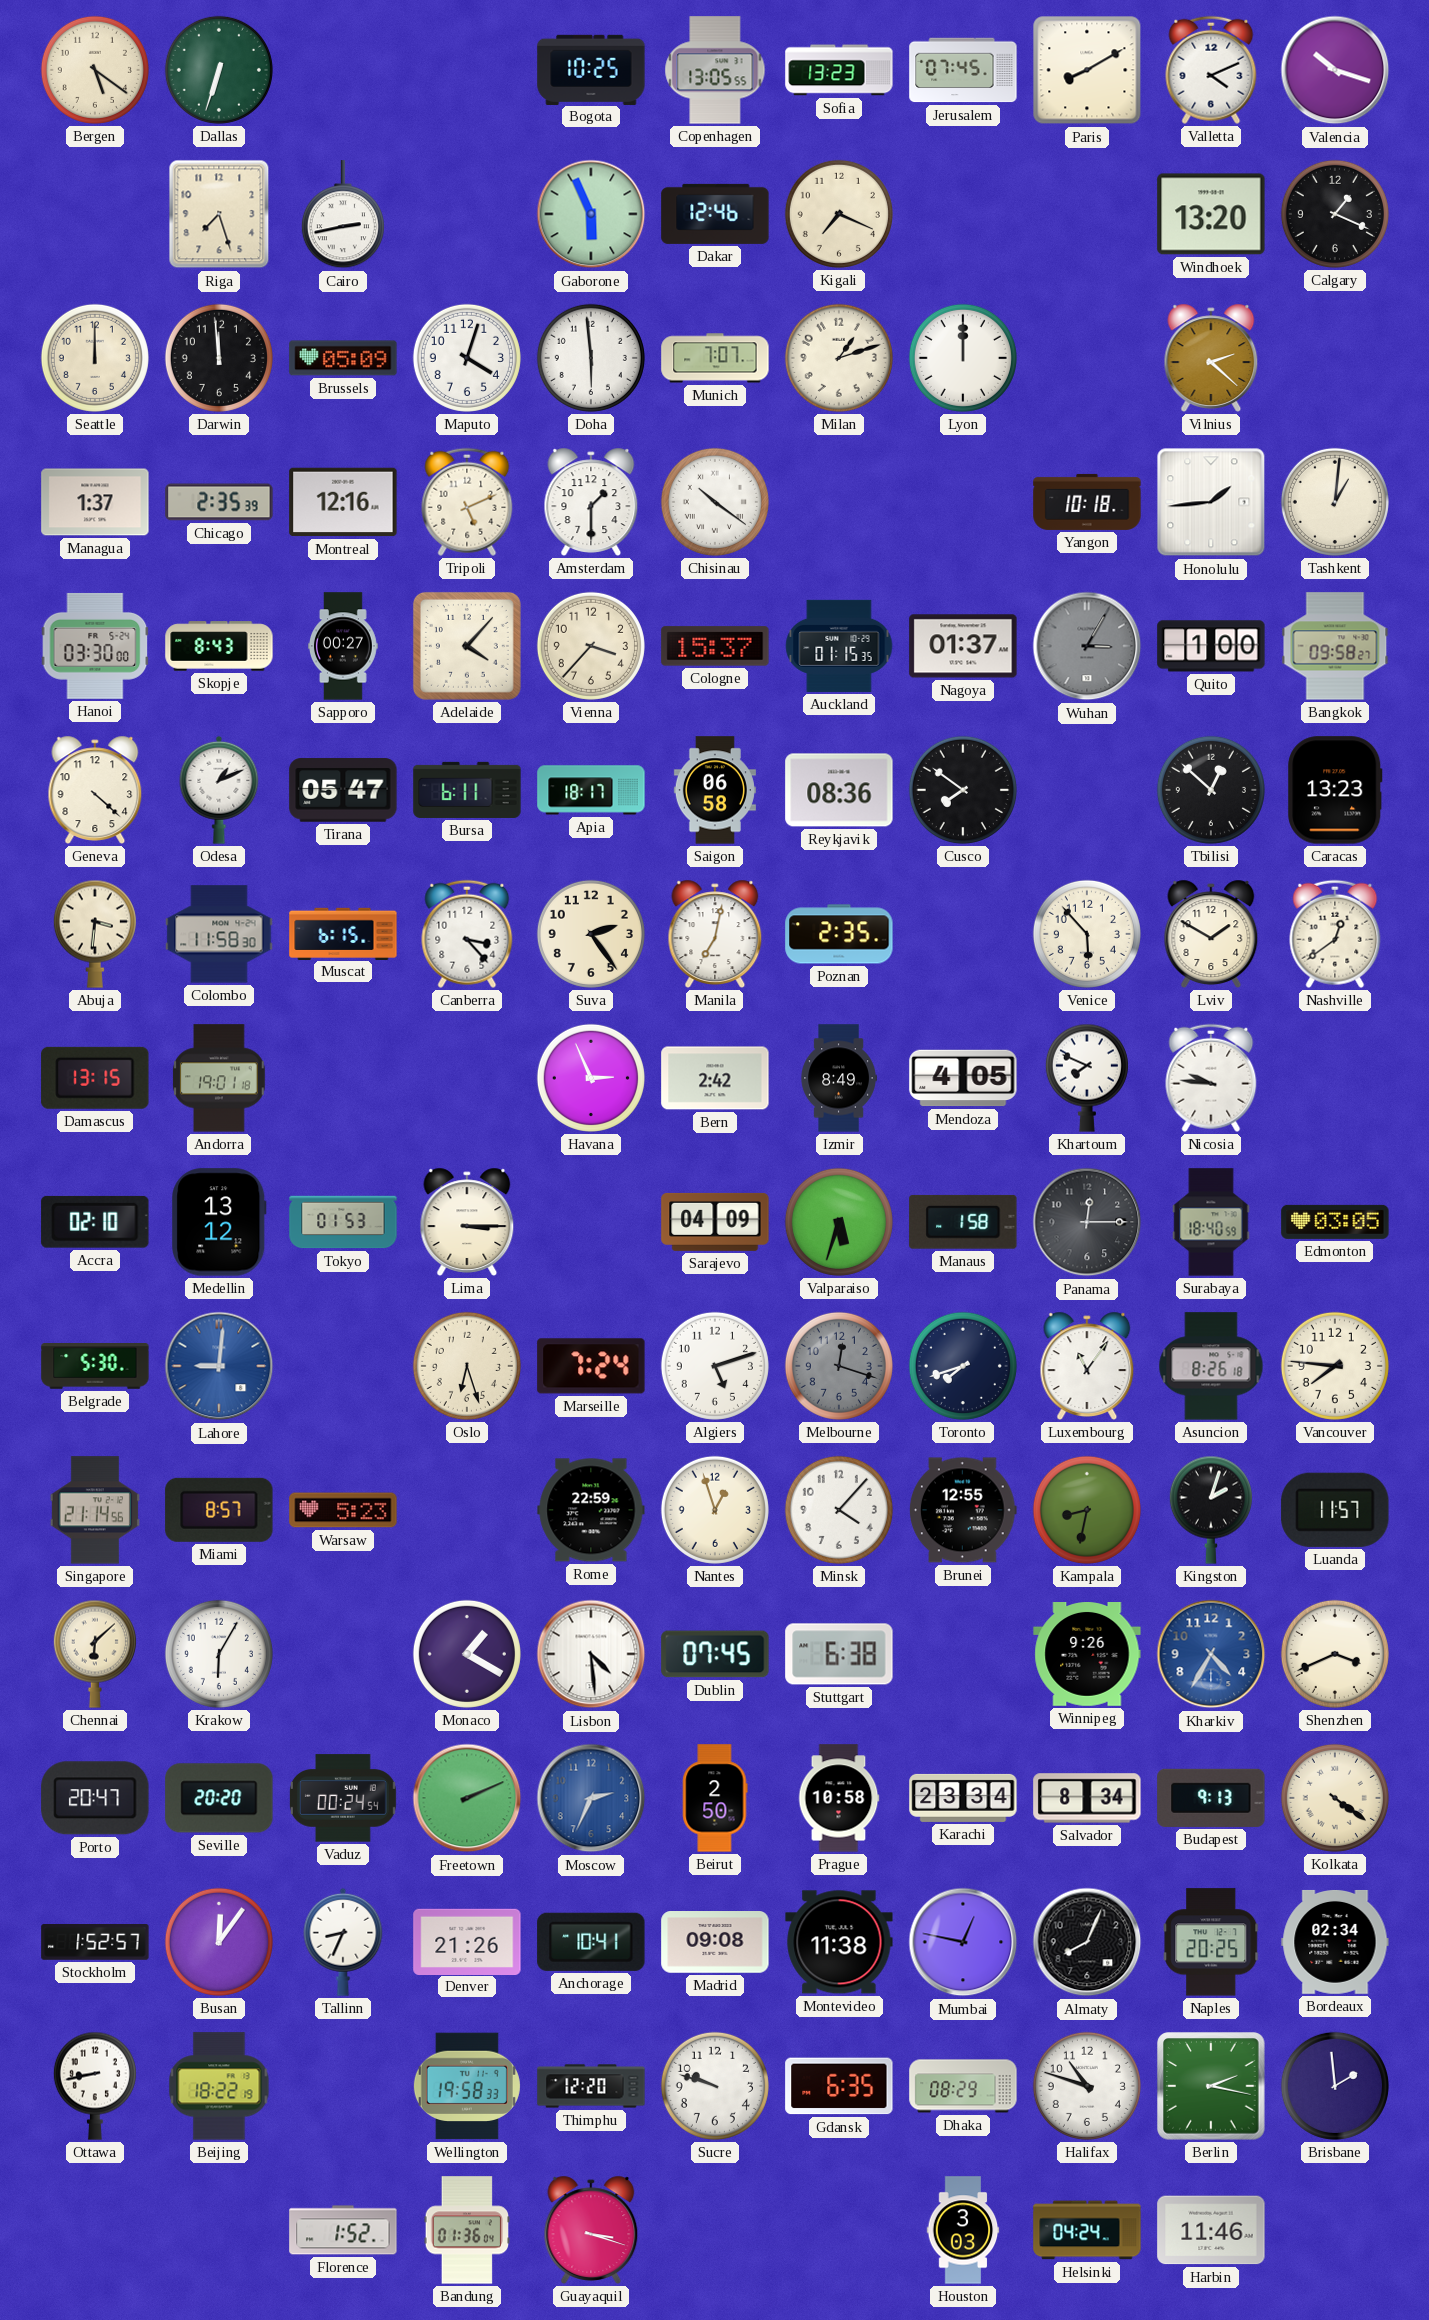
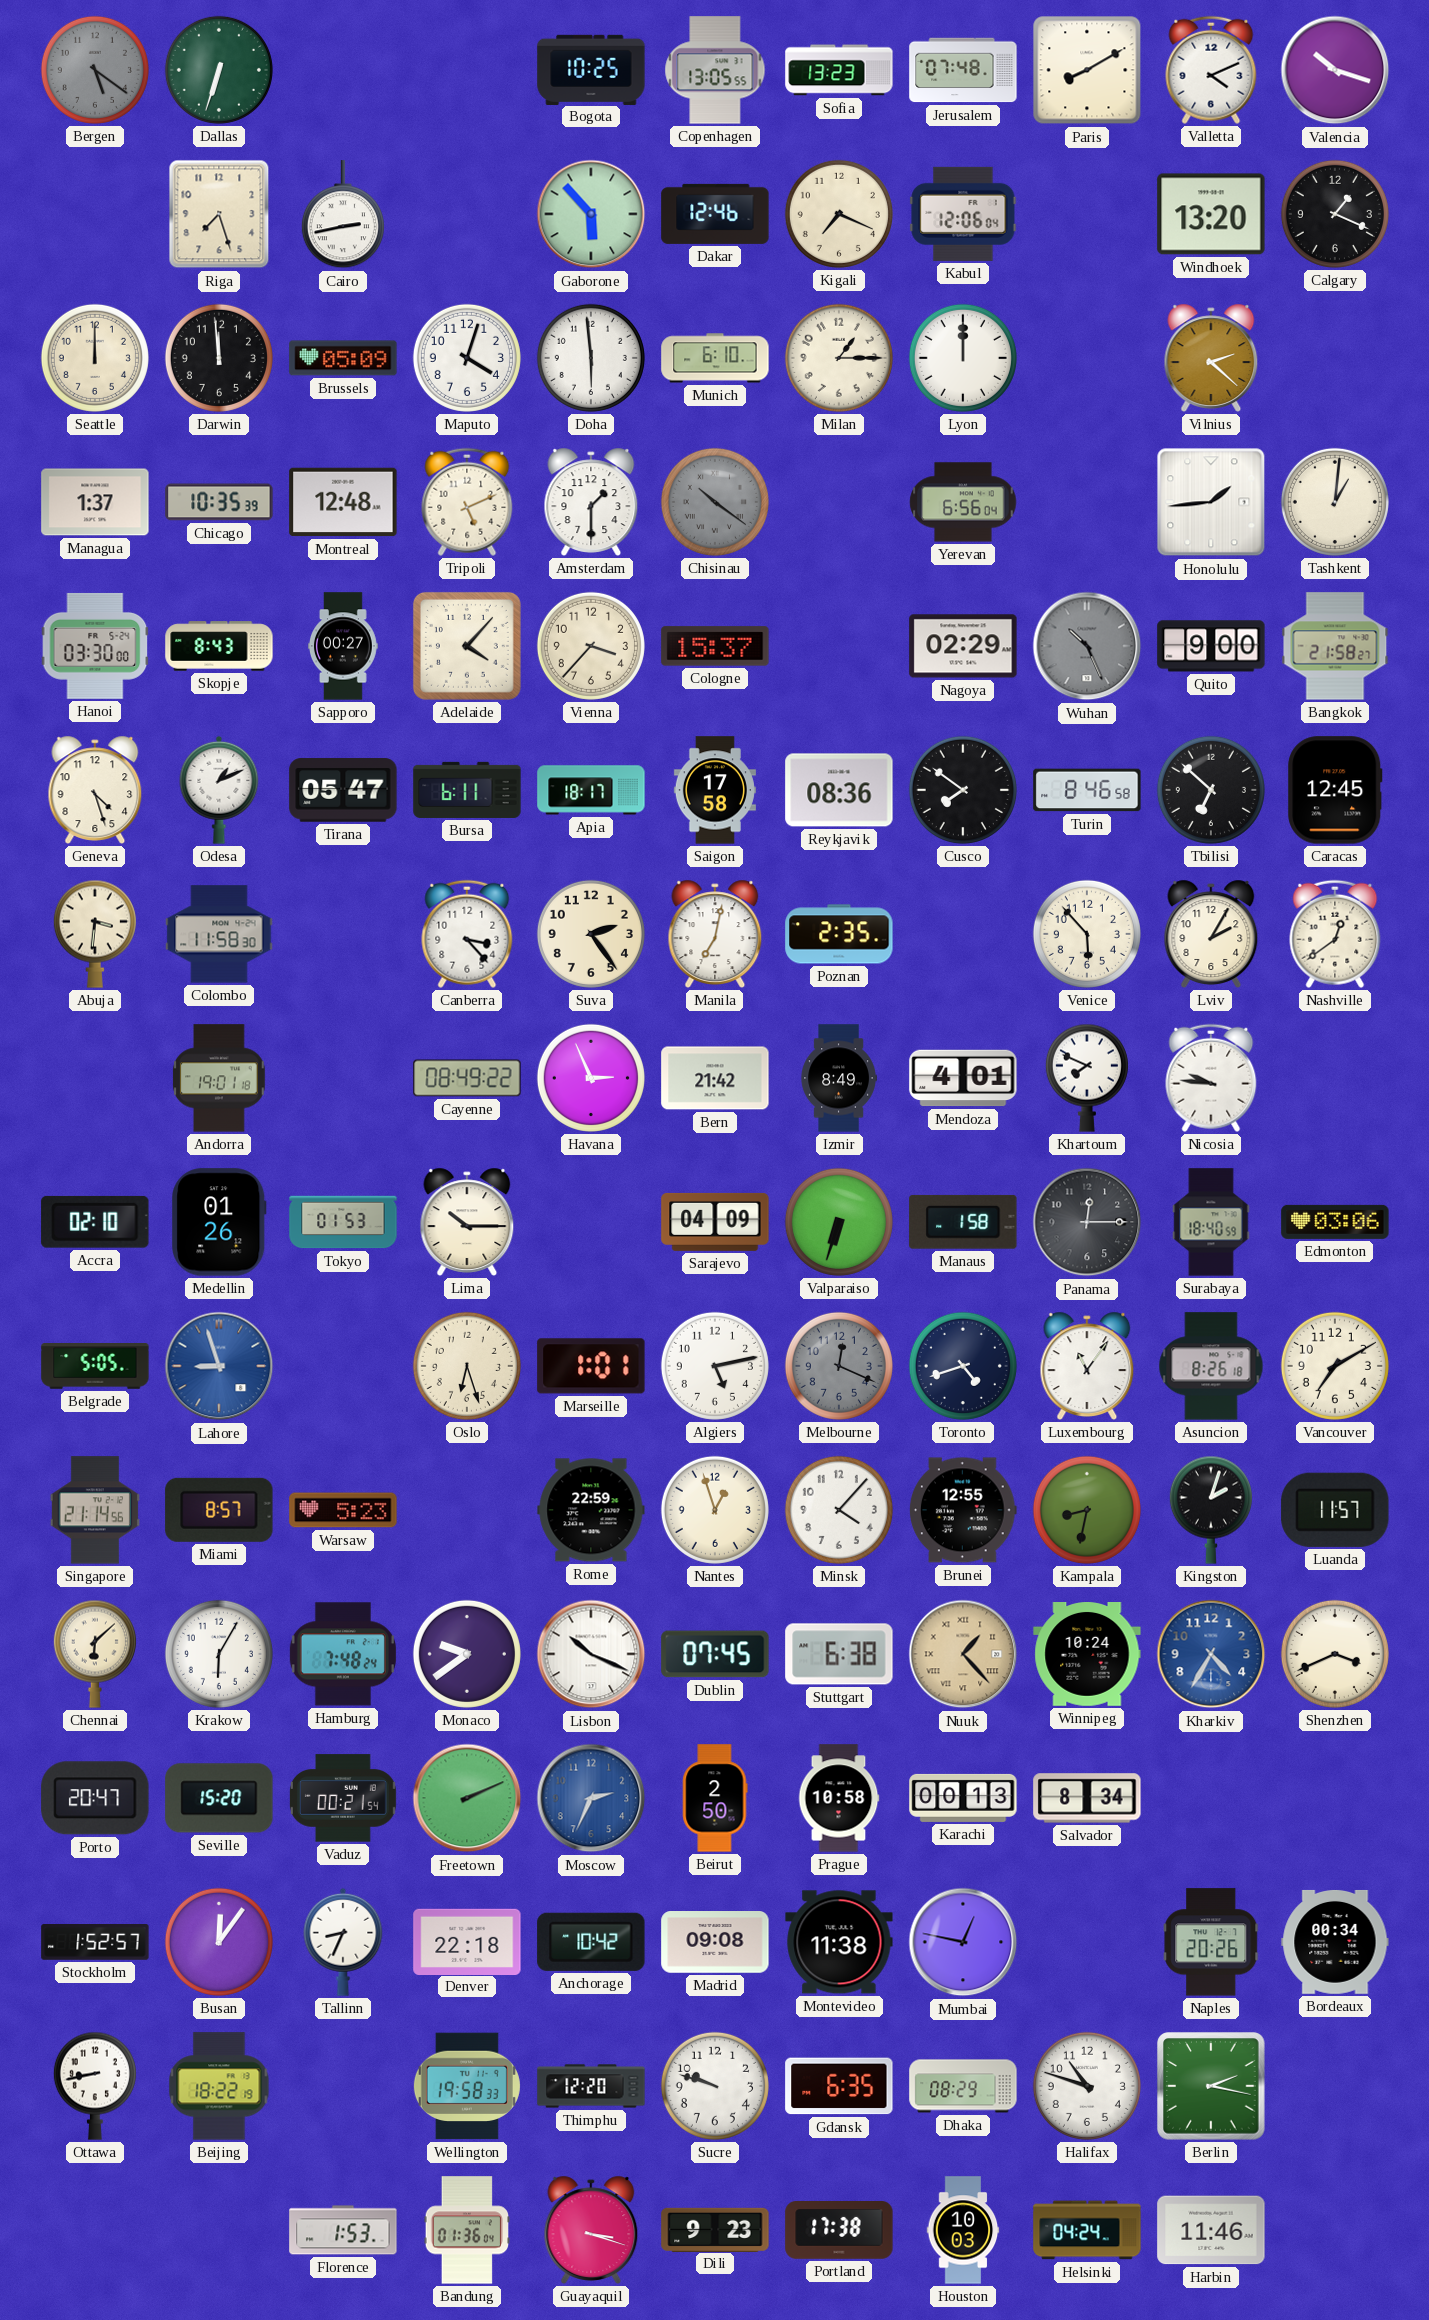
Bergen dial: cream -> grey
Jerusalem: 07:45 -> 07:48
Gaborone: 5:56 -> 5:53
Kabul: none -> 12:06
Munich: 7:07 -> 6:10
Milan: 1:12 -> 1:15
Chicago: 2:35 -> 10:35
Montreal: 12:16 -> 12:48
Chisinau dial: white -> grey
Yerevan: none -> 6:56
Yangon: 10:18 -> none
Auckland: 01:15 -> none
Nagoya: 01:37 -> 02:29
Wuhan: 3:05 -> 10:26
Quito: 1:00 -> 9:00
Bangkok: 09:58 -> 21:58
Geneva: 4:22 -> 4:27
Saigon: 06:58 -> 17:58
Turin: none -> 8:46
Tbilisi: 12:52 -> 6:52
Caracas: 13:23 -> 12:45
Muscat: 6:15 -> none
Lviv: 1:50 -> 2:05
Damascus: 13:15 -> none
Cayenne: none -> 08:49
Bern: 2:42 -> 21:42
Mendoza: 4:05 -> 4:01
Medellin: 13:12 -> 01:26
Lima: 3:15 -> 10:15
Valparaiso: 5:33 -> 6:33
Edmonton: 03:05 -> 03:06
Belgrade: 5:30 -> 5:05
Lahore: 9:01 -> 8:57
Marseille: 7:24 -> 1:01
Algiers: 5:12 -> 5:13
Melbourne: 12:18 -> 12:19
Toronto: 7:42 -> 4:42
Vancouver: 7:46 -> 7:10
Hamburg: none -> 7:48
Monaco: 1:20 -> 9:39
Lisbon: 4:29 -> 10:19
Nuuk: none -> 1:23
Winnipeg: 9:26 -> 10:24
Seville: 20:20 -> 15:20
Vaduz: 00:24 -> 00:21
Karachi: 23:34 -> 00:13
Budapest: 9:13 -> none
Kolkata: 4:21 -> none
Denver: 21:26 -> 22:18
Anchorage: 10:41 -> 10:42
Almaty: 8:04 -> none
Naples: 20:25 -> 20:26
Bordeaux: 02:34 -> 00:34
Brisbane: 1:59 -> none
Florence: 1:52 -> 1:53
Dili: none -> 9:23
Portland: none -> 17:38
Houston: 3:03 -> 10:03
